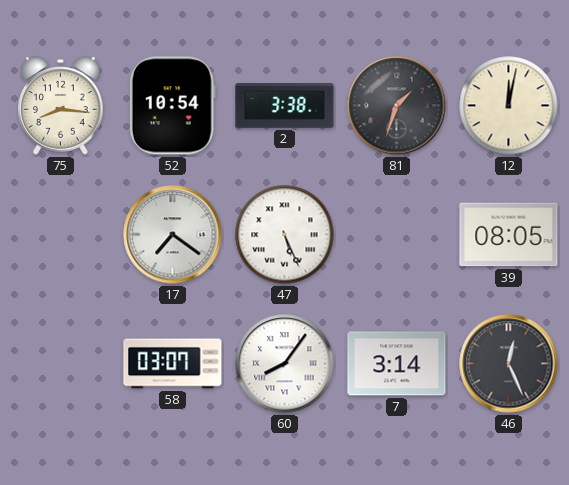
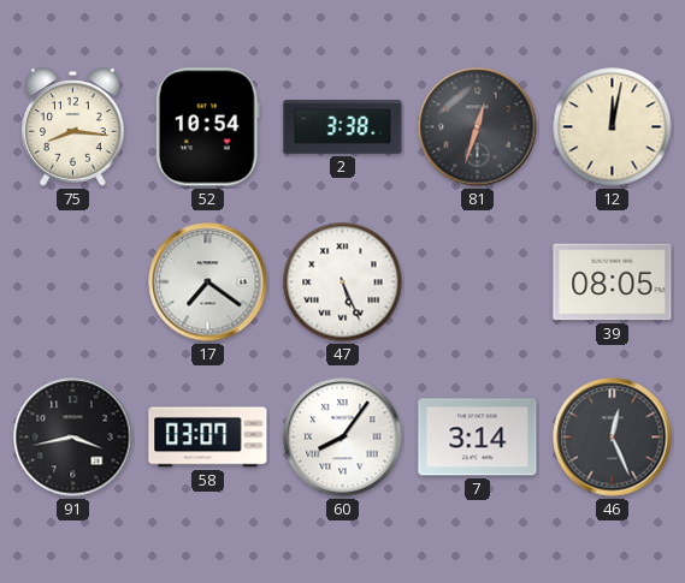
81: 1:33 -> 12:33
91: none -> 3:43
